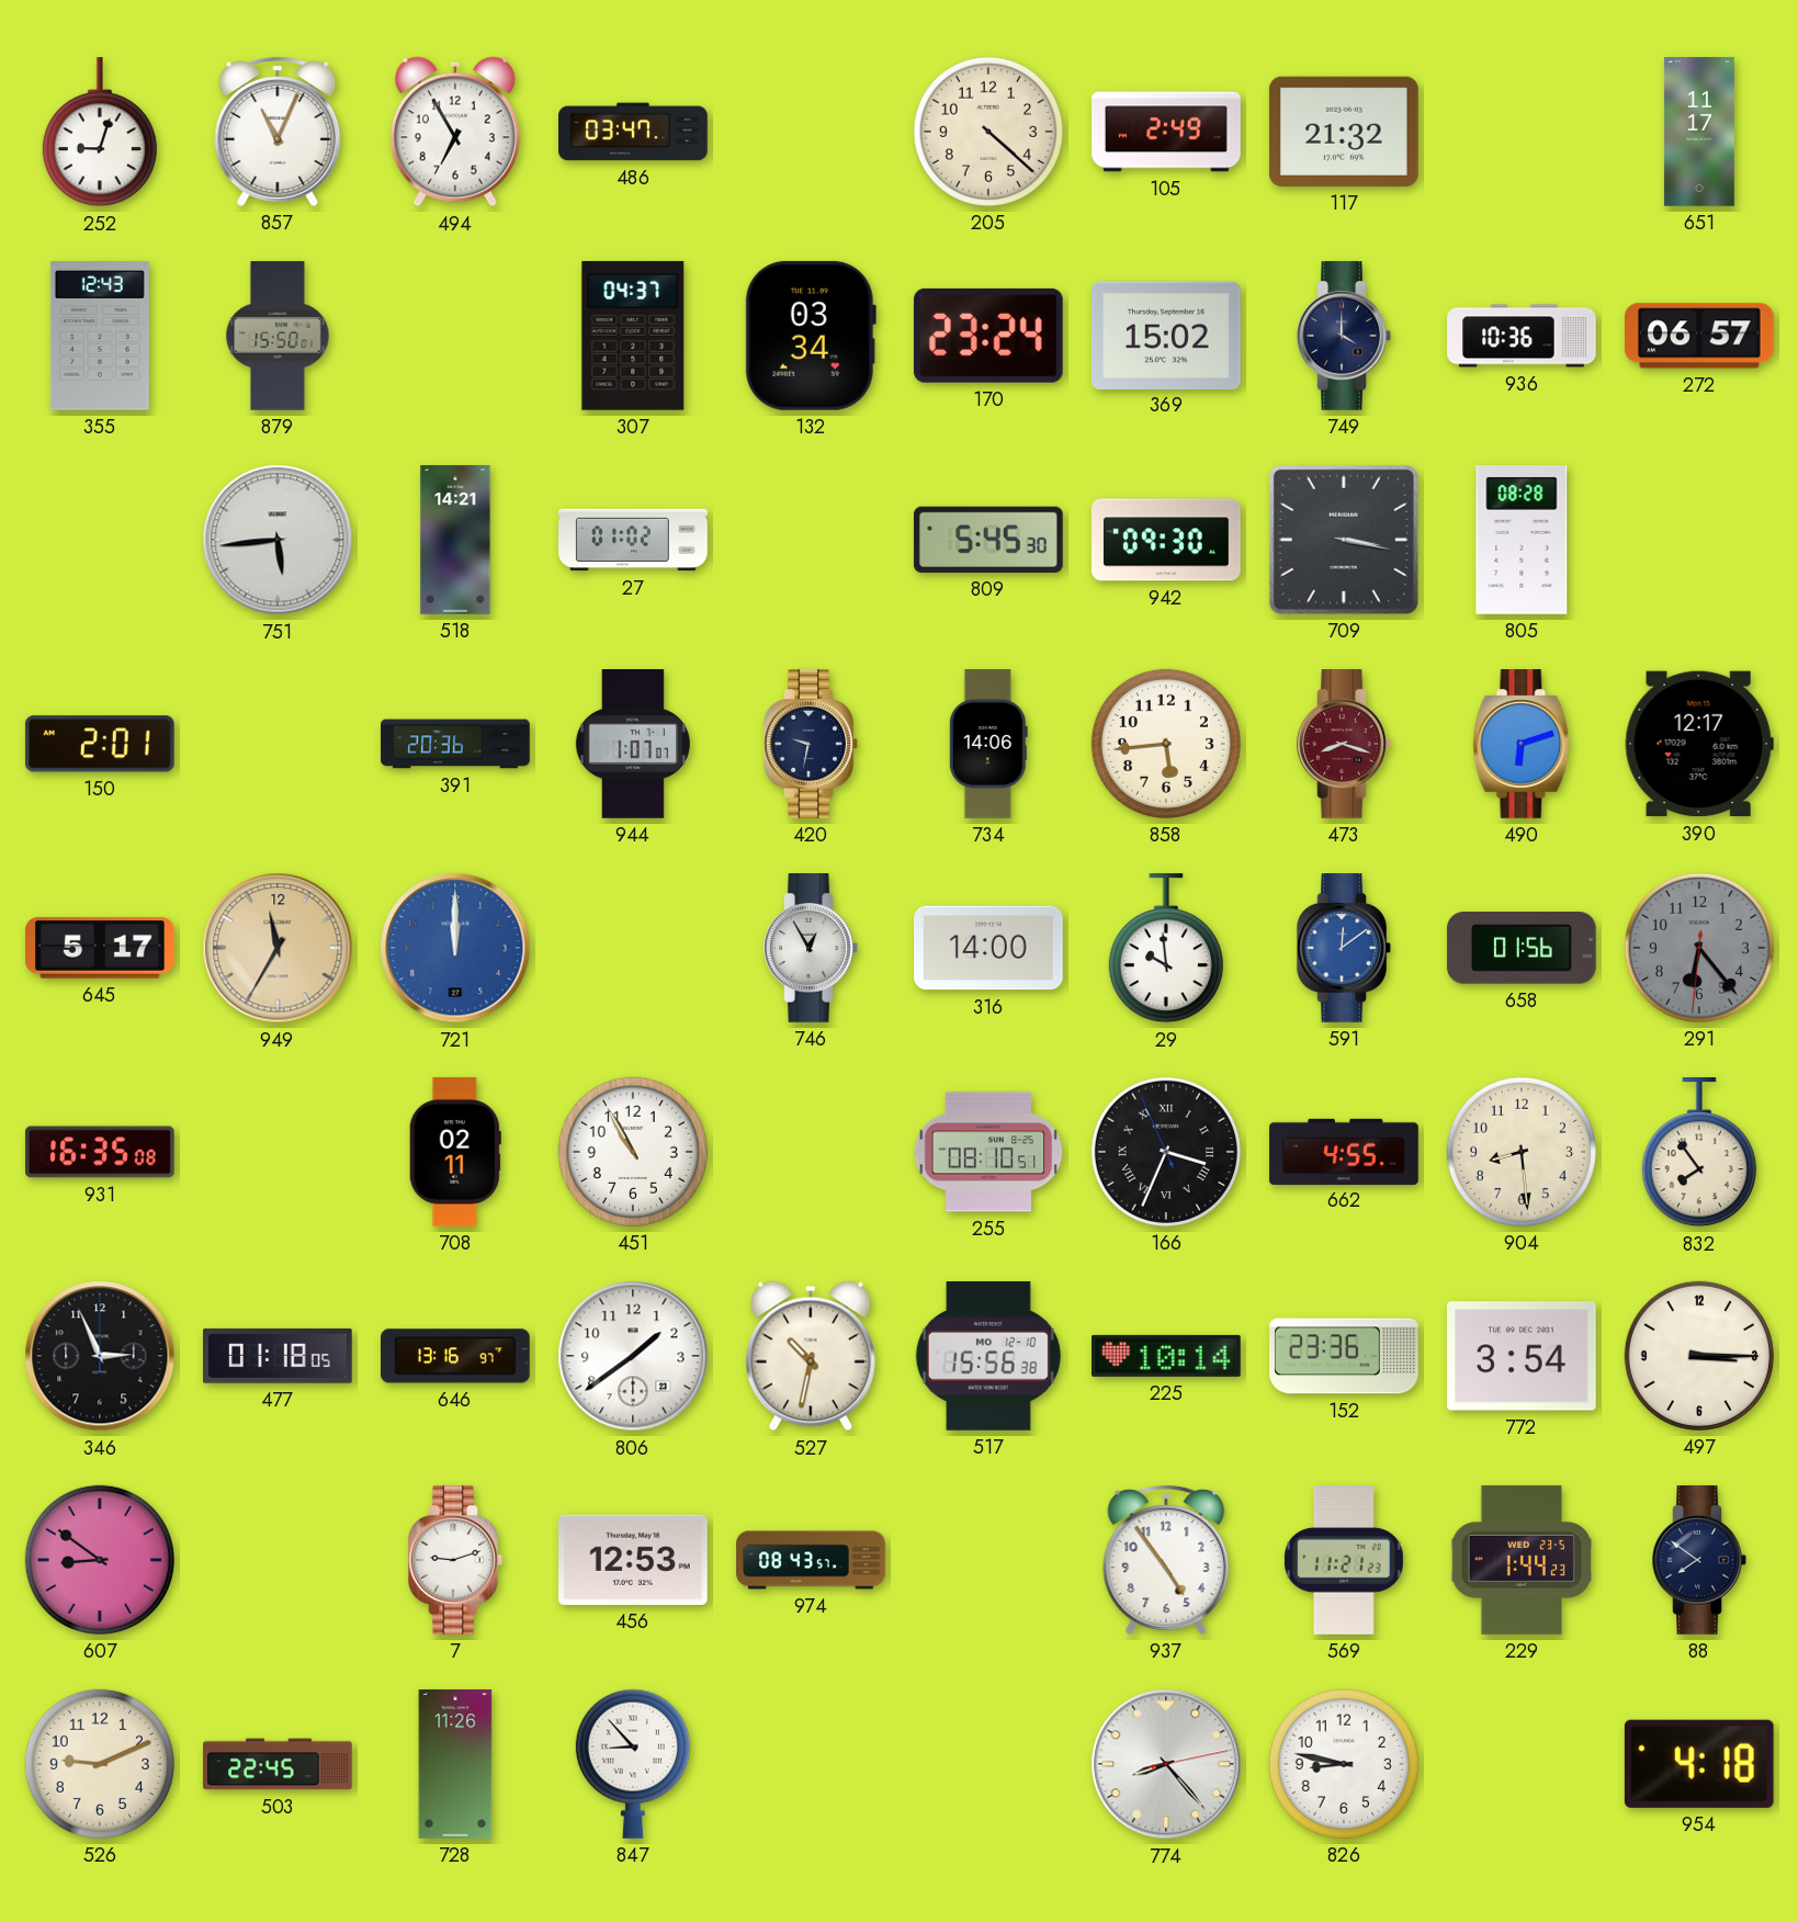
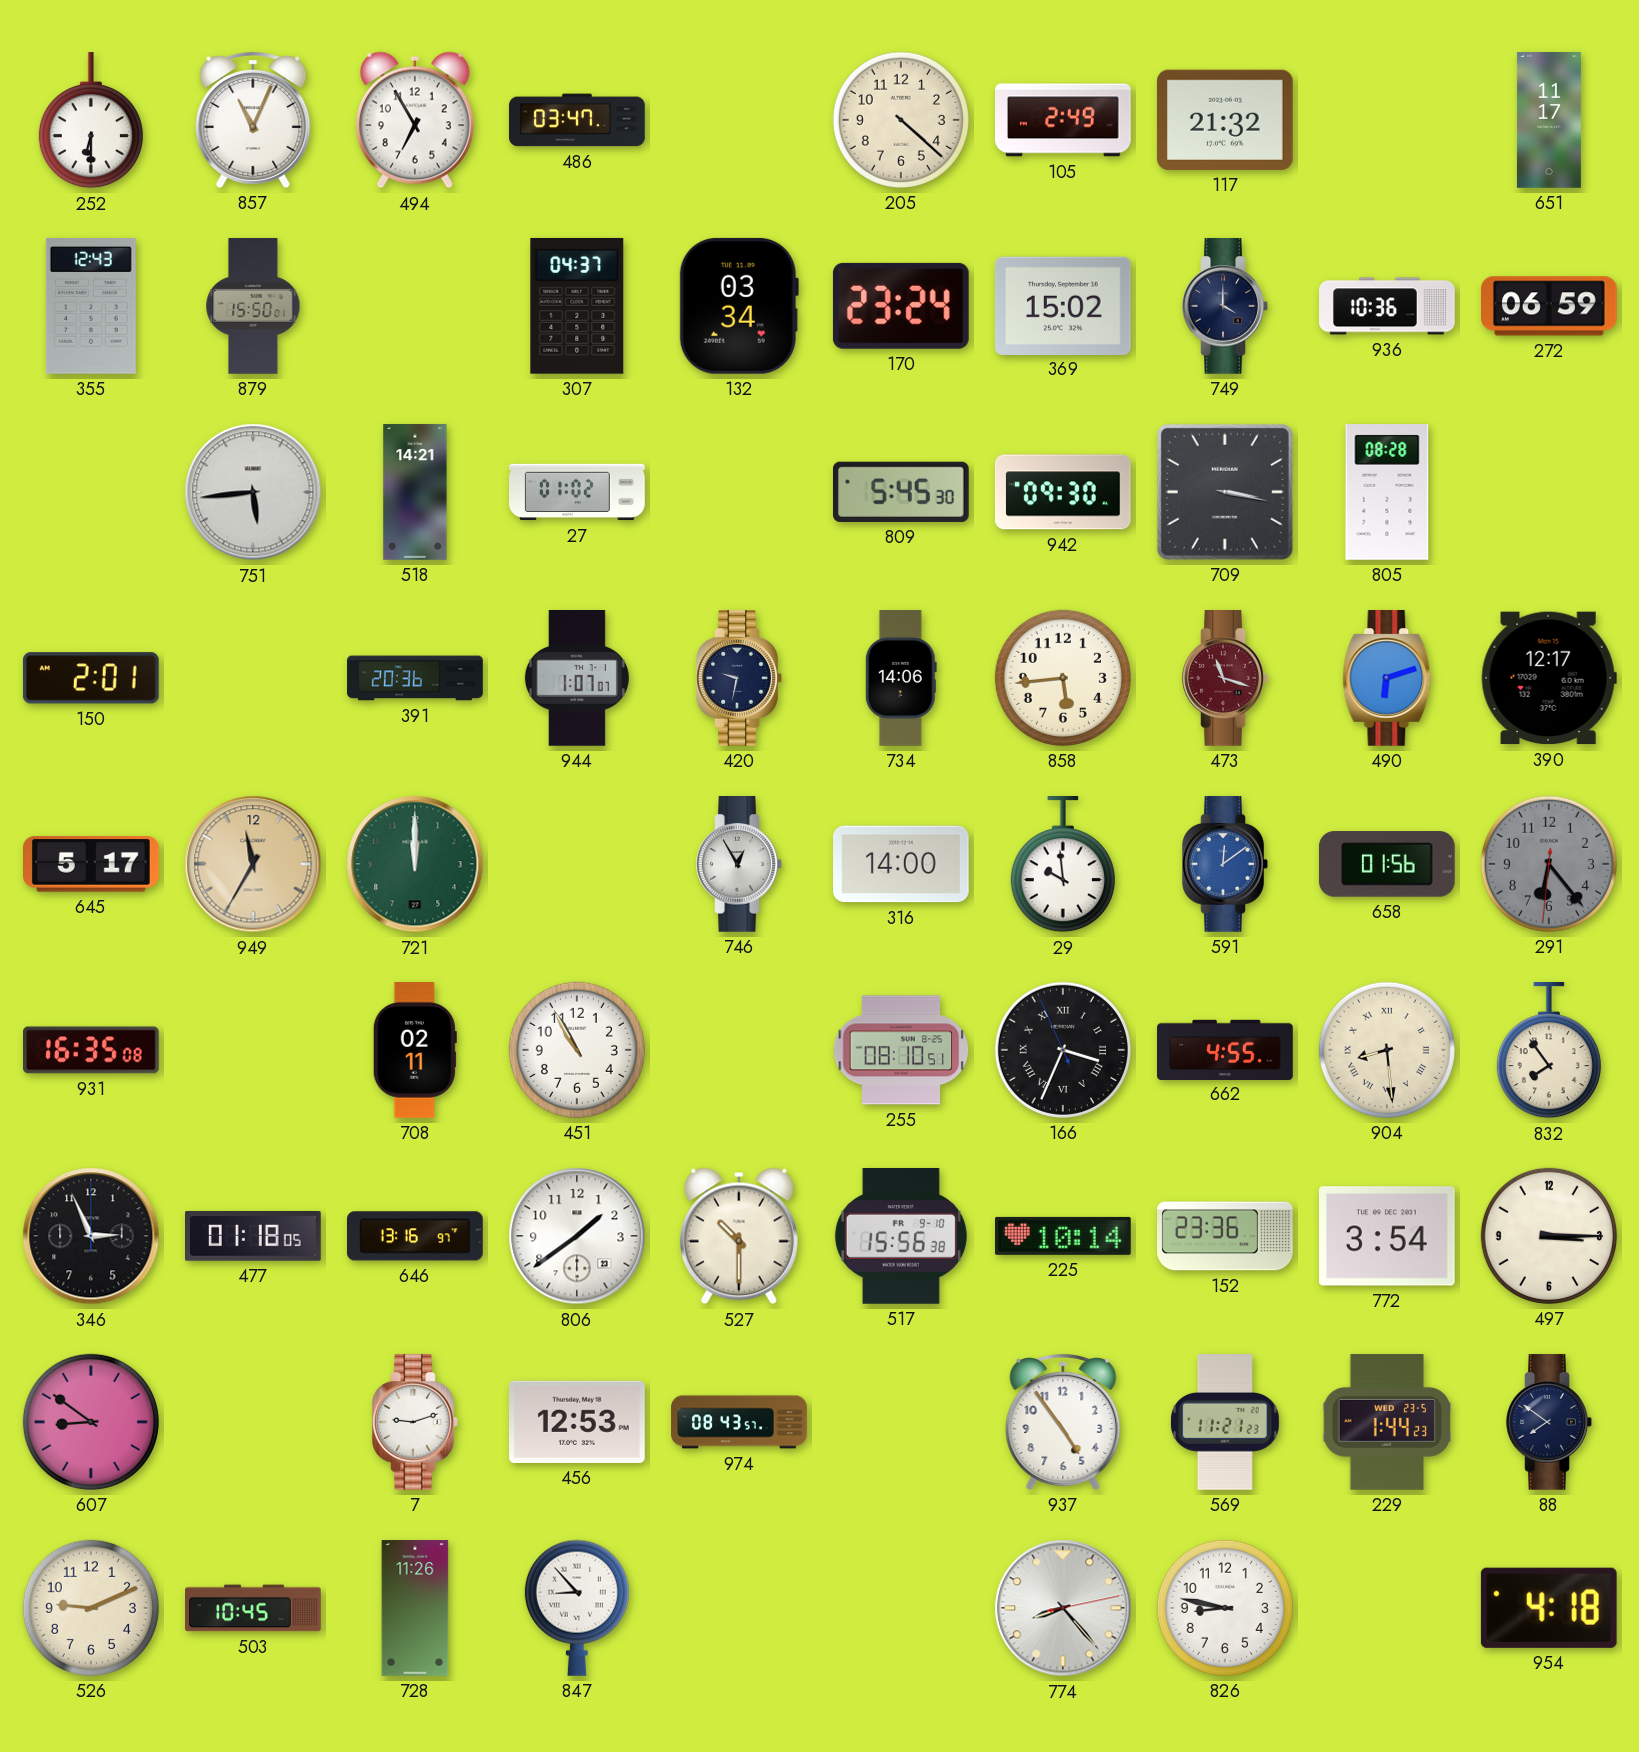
252: 9:03 -> 6:30
272: 06:57 -> 06:59
473: 8:18 -> 11:18
721 dial: blue -> green
904 numerals: Arabic -> Roman
527: 10:32 -> 10:30
517 date: MO 12-10 -> FR 9-10
503: 22:45 -> 10:45
